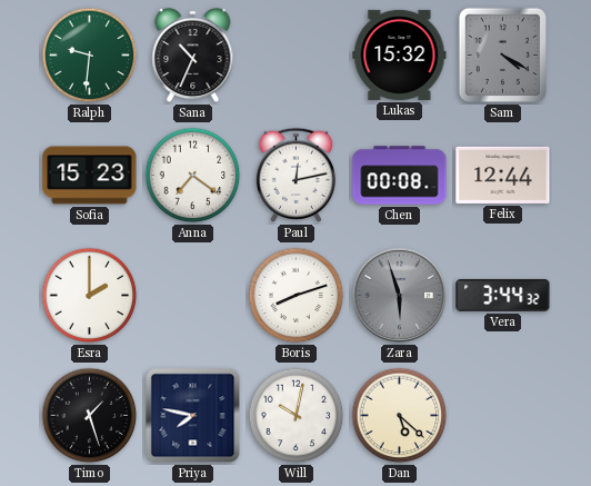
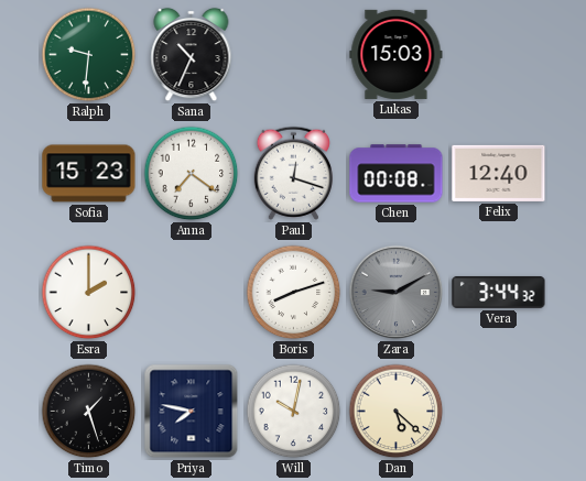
Lukas: 15:32 -> 15:03
Sam: 4:20 -> none
Paul: 12:13 -> 12:18
Felix: 12:44 -> 12:40
Zara: 5:57 -> 9:10
